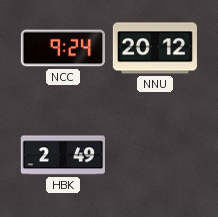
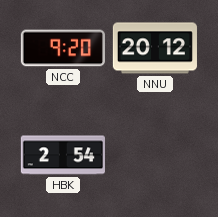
NCC: 9:24 -> 9:20
HBK: 2:49 -> 2:54
